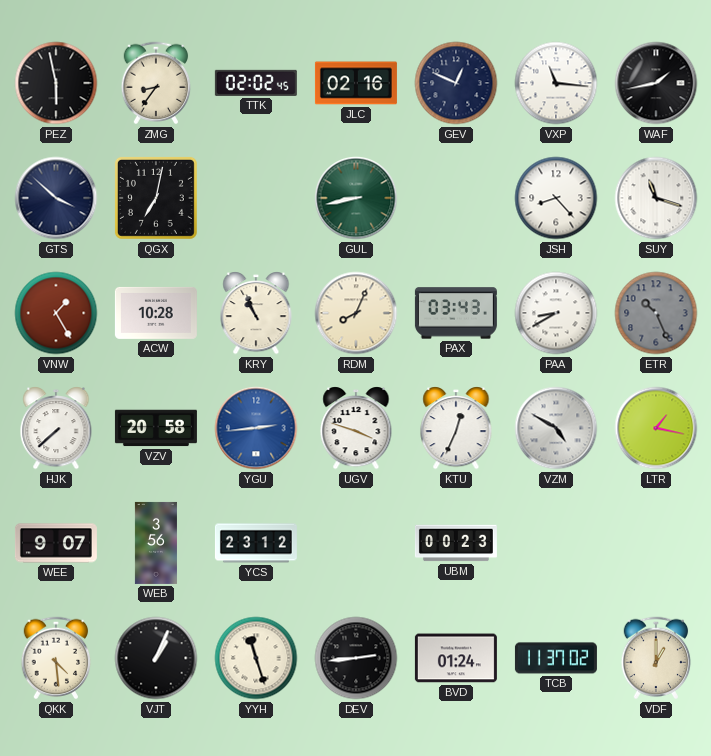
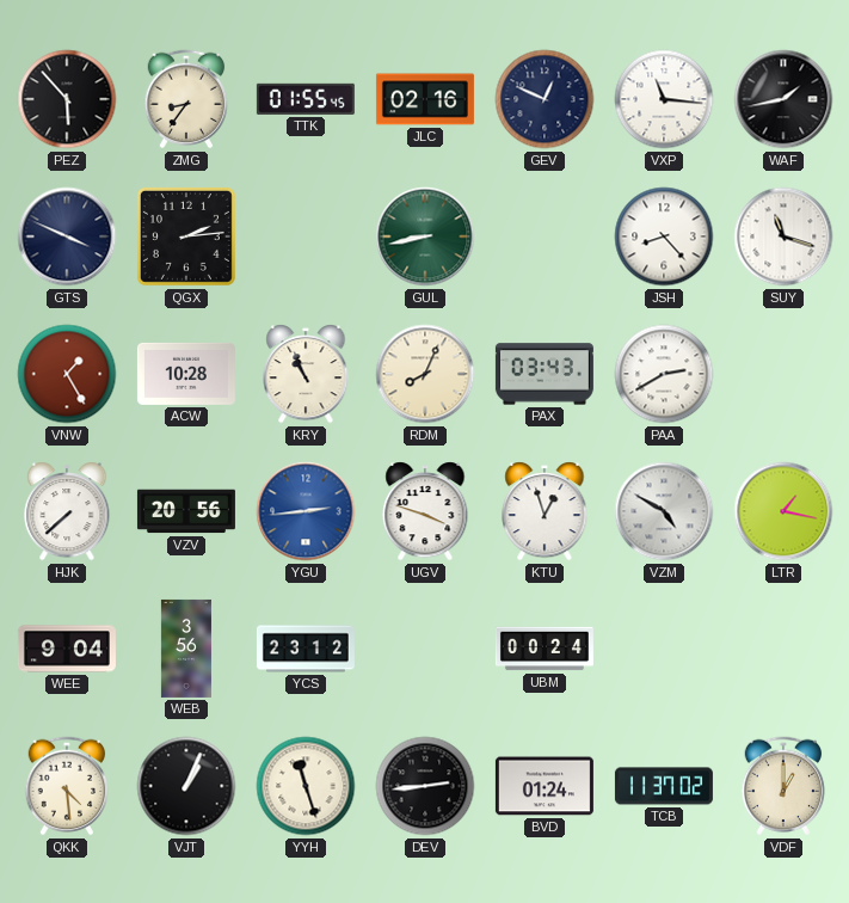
PEZ: 5:58 -> 5:53
TTK: 02:02 -> 01:55
GTS: 3:52 -> 3:49
QGX: 7:02 -> 2:14
PAA: 8:40 -> 2:40
ETR: 10:26 -> none
VZV: 20:58 -> 20:56
KTU: 12:34 -> 12:57
WEE: 9:07 -> 9:04
UBM: 00:23 -> 00:24
